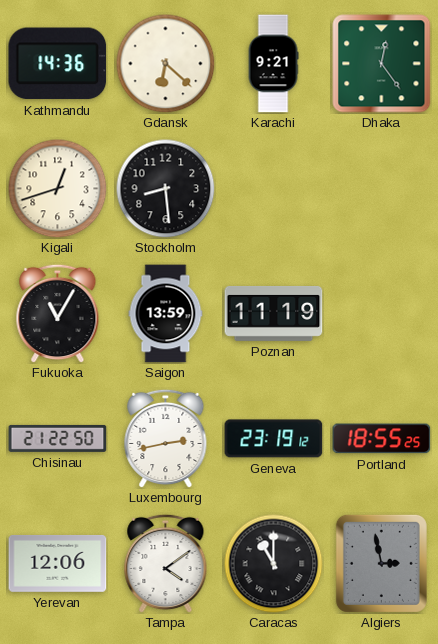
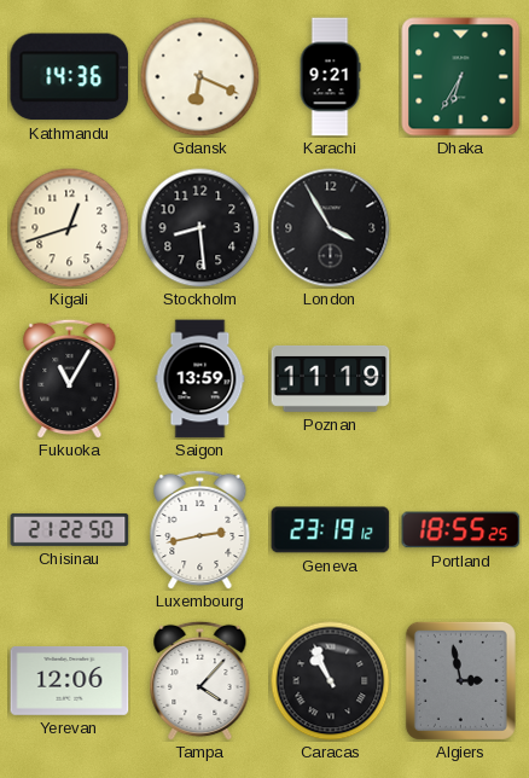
Gdansk: 6:22 -> 6:19
Dhaka: 12:24 -> 6:35
London: none -> 3:55
Tampa: 4:09 -> 4:07
Caracas: 11:00 -> 10:56
